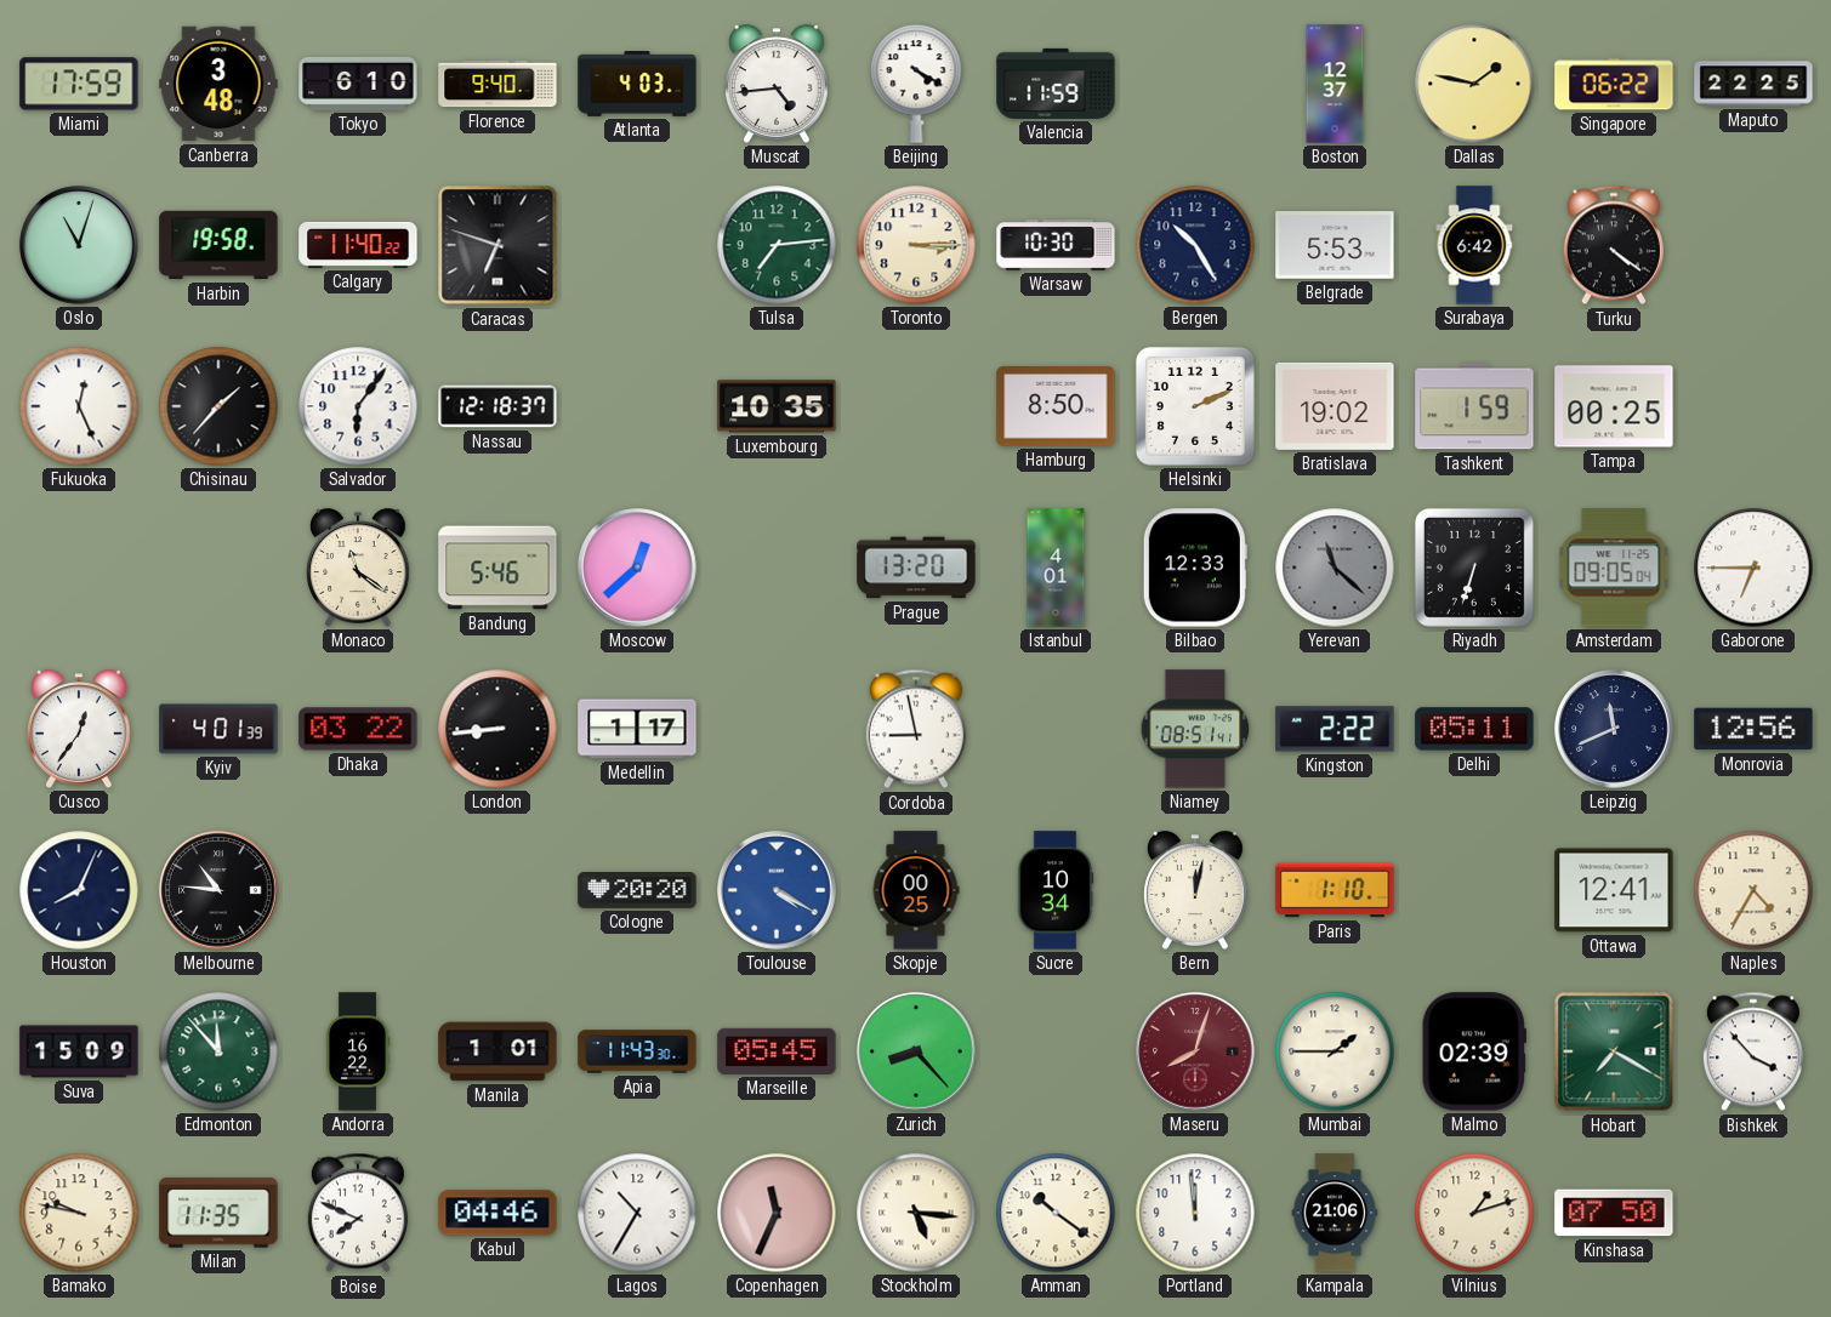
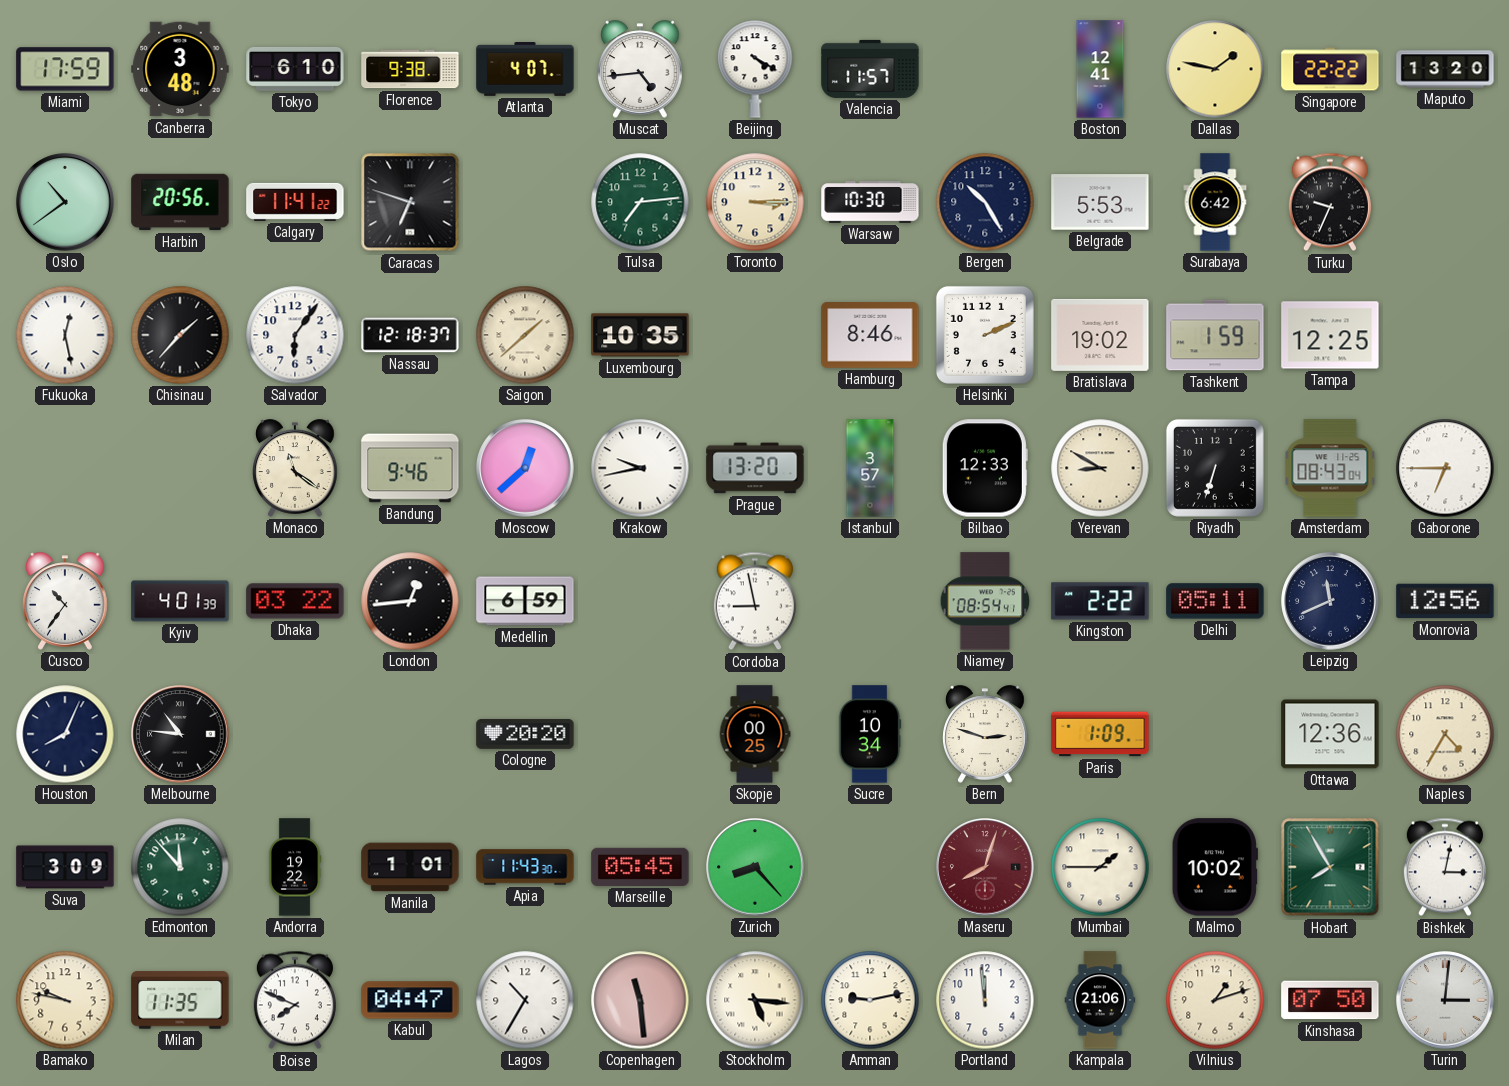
Florence: 9:40 -> 9:38
Atlanta: 4:03 -> 4:07
Valencia: 11:59 -> 11:57
Boston: 12:37 -> 12:41
Singapore: 06:22 -> 22:22
Maputo: 22:25 -> 13:20
Oslo: 11:03 -> 10:39
Harbin: 19:58 -> 20:56
Calgary: 11:40 -> 11:41
Turku: 4:21 -> 9:34
Fukuoka: 12:26 -> 12:28
Saigon: none -> 1:38
Hamburg: 8:50 -> 8:46
Tampa: 00:25 -> 12:25
Bandung: 5:46 -> 9:46
Krakow: none -> 9:43
Istanbul: 4:01 -> 3:57
Yerevan: 11:22 -> 8:50
Yerevan dial: grey -> cream
Amsterdam: 09:05 -> 08:43
Cusco: 12:36 -> 10:36
London: 8:44 -> 12:44
Medellin: 1:17 -> 6:59
Niamey: 08:51 -> 08:54
Toulouse: 4:20 -> none
Bern: 12:02 -> 2:48
Paris: 1:10 -> 1:09
Ottawa: 12:41 -> 12:36
Suva: 15:09 -> 3:09
Andorra: 16:22 -> 19:22
Malmo: 02:39 -> 10:02
Hobart: 7:20 -> 7:55
Bishkek: 3:53 -> 3:02
Kabul: 04:46 -> 04:47
Copenhagen: 11:34 -> 11:29
Amman: 10:21 -> 9:13
Turin: none -> 3:01
